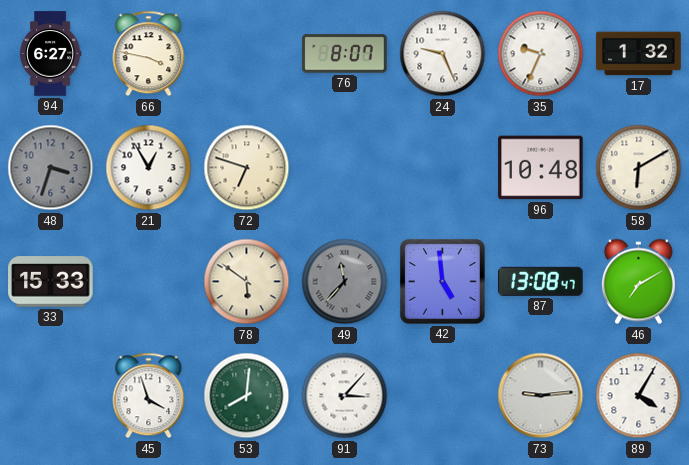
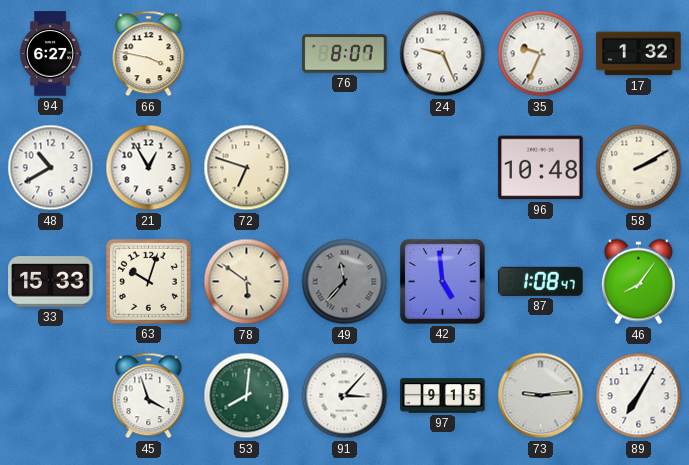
48: 3:33 -> 10:40
48 dial: grey -> white
58: 6:10 -> 2:10
63: none -> 10:03
87: 13:08 -> 1:08
46: 7:10 -> 8:06
97: none -> 9:15
89: 4:05 -> 7:05
